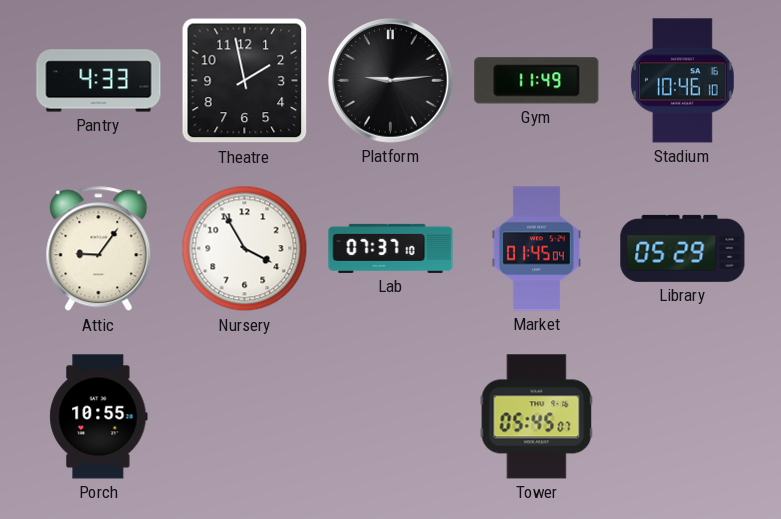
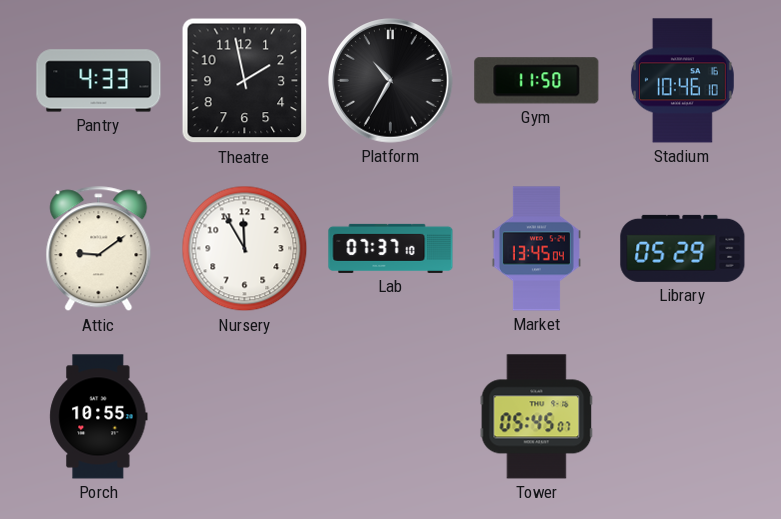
Platform: 9:14 -> 10:35
Gym: 11:49 -> 11:50
Attic: 9:06 -> 9:09
Nursery: 3:55 -> 11:55
Market: 01:45 -> 13:45
